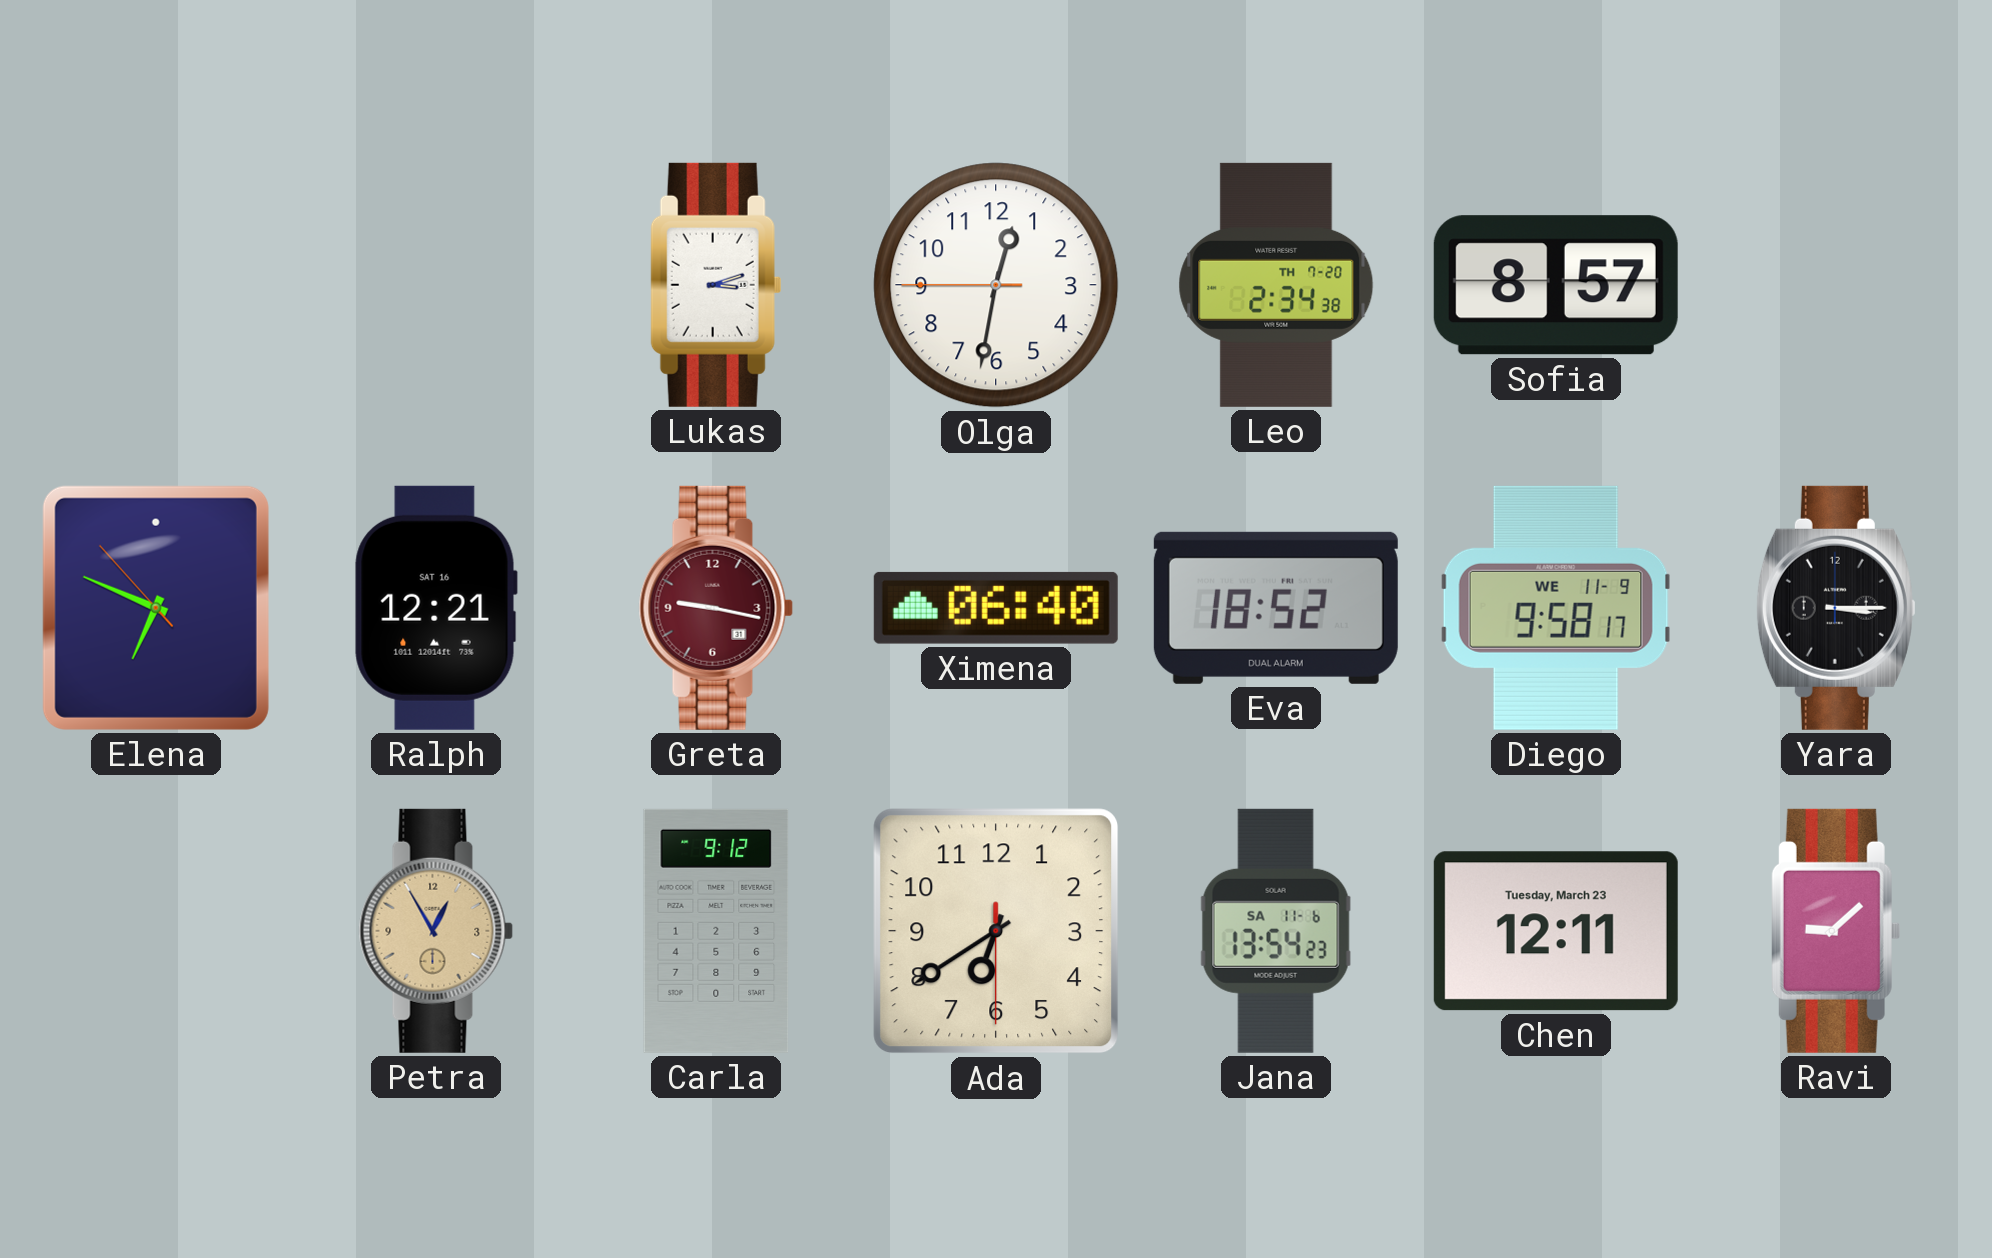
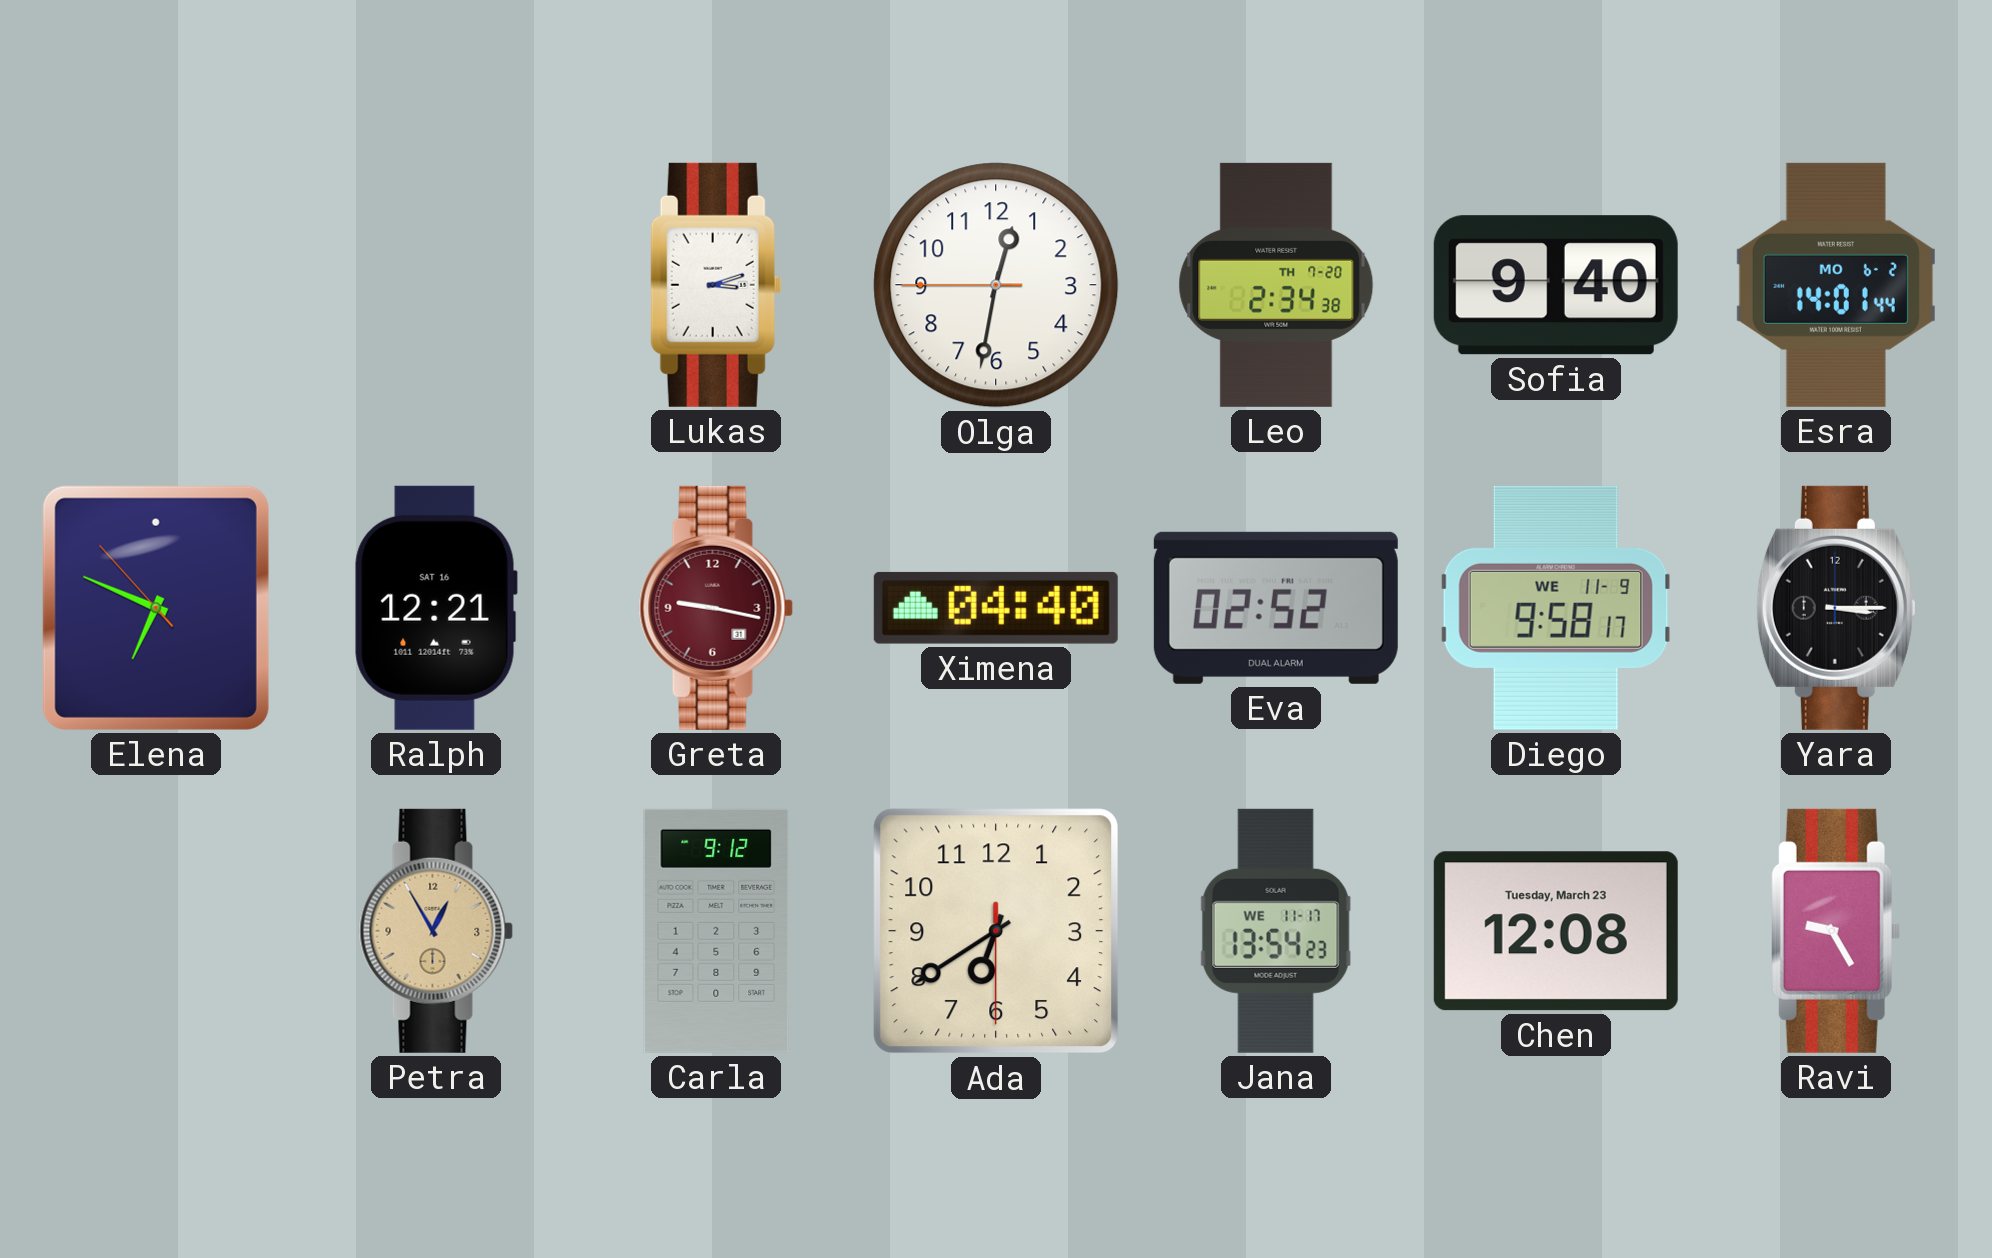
Sofia: 8:57 -> 9:40
Esra: none -> 14:01
Ximena: 06:40 -> 04:40
Eva: 18:52 -> 02:52
Jana date: SA 11-6 -> WE 11-17
Chen: 12:11 -> 12:08
Ravi: 9:08 -> 9:25
